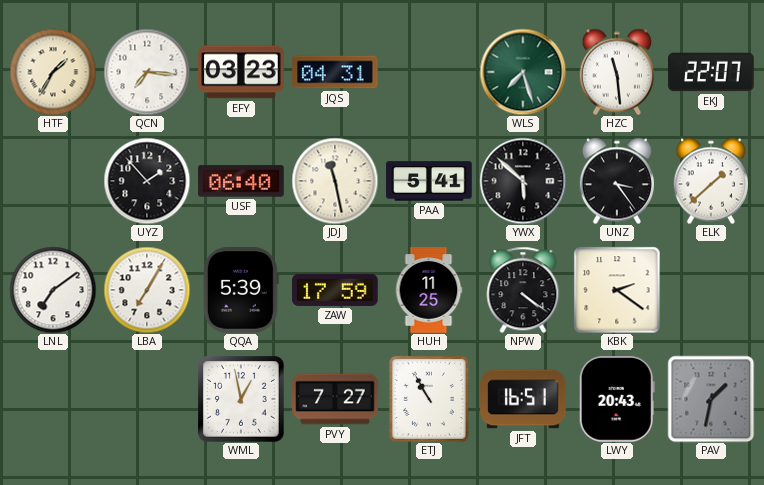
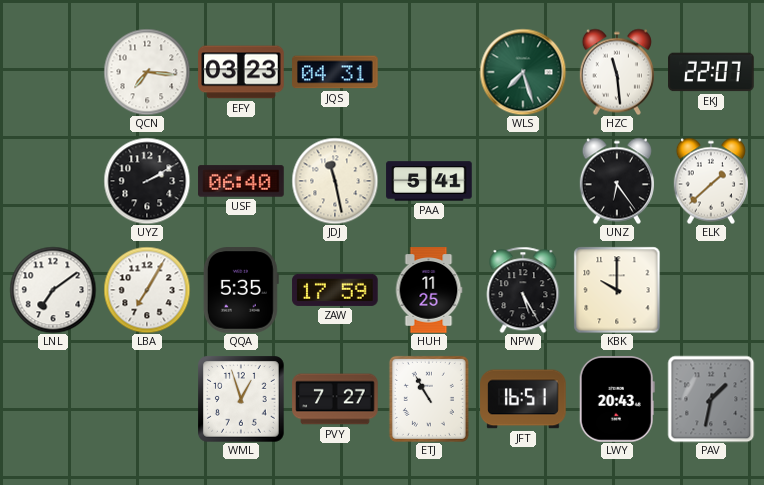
HTF: 1:35 -> none
UYZ: 1:53 -> 2:10
YWX: 5:52 -> none
UNZ: 3:24 -> 6:24
QQA: 5:39 -> 5:35
NPW: 4:21 -> 5:25
KBK: 2:21 -> 10:00
WML: 12:58 -> 12:57
